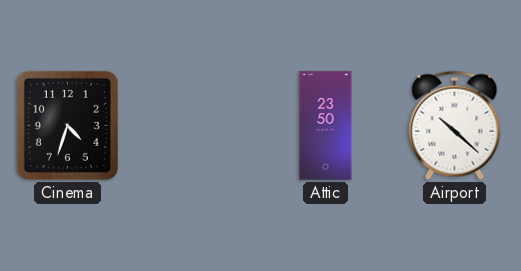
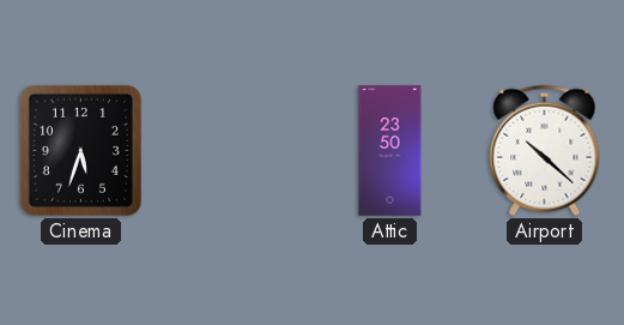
Cinema: 4:33 -> 5:33
